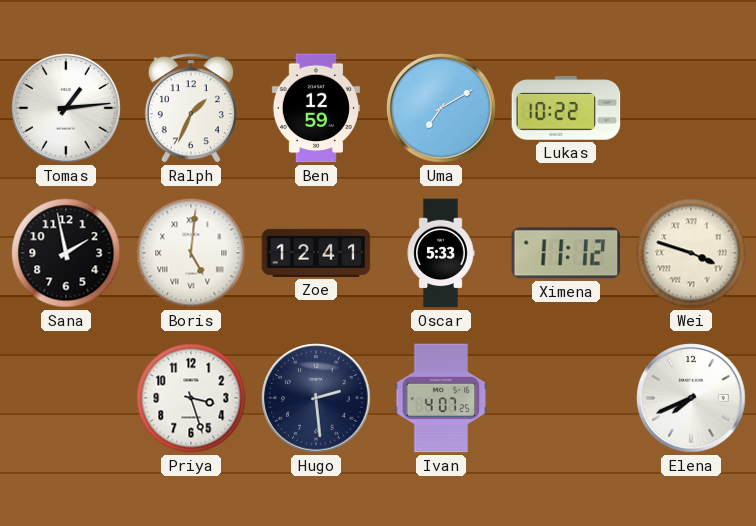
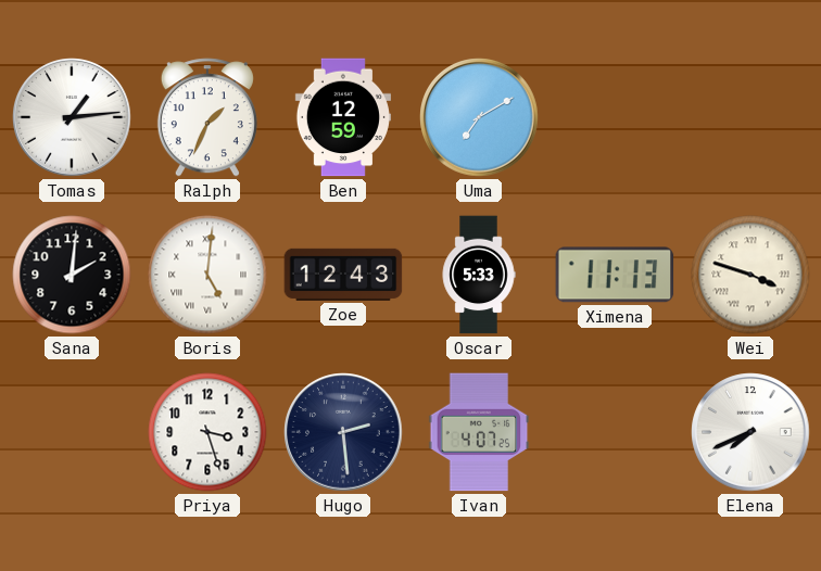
Lukas: 10:22 -> none
Sana: 1:58 -> 2:01
Zoe: 12:41 -> 12:43
Ximena: 11:12 -> 11:13
